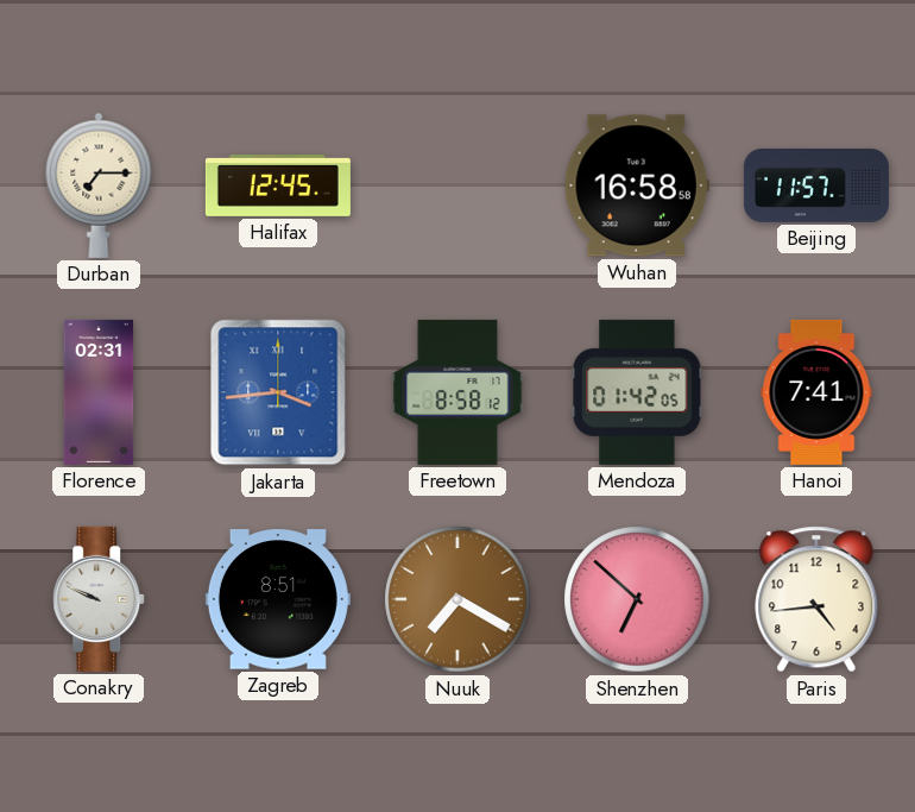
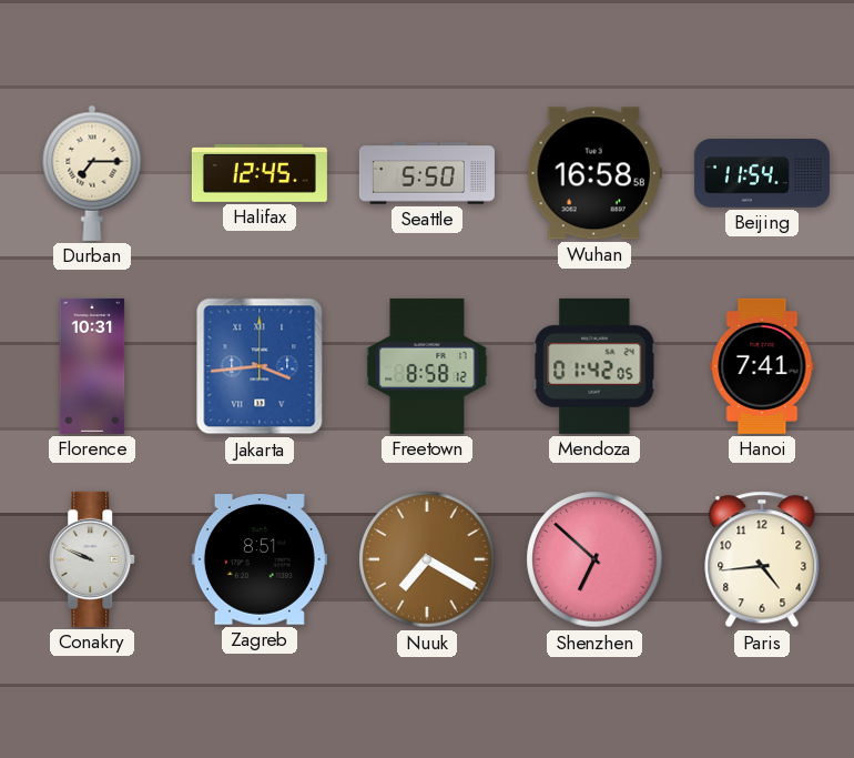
Seattle: none -> 5:50
Beijing: 11:57 -> 11:54
Florence: 02:31 -> 10:31
